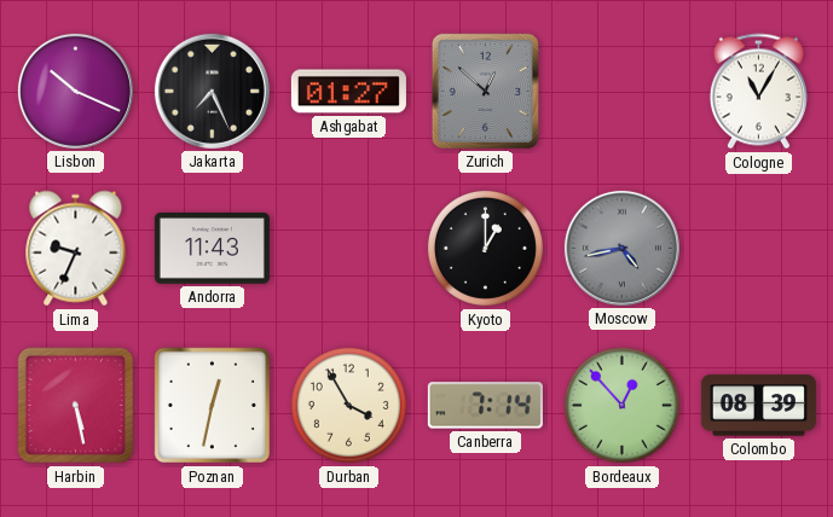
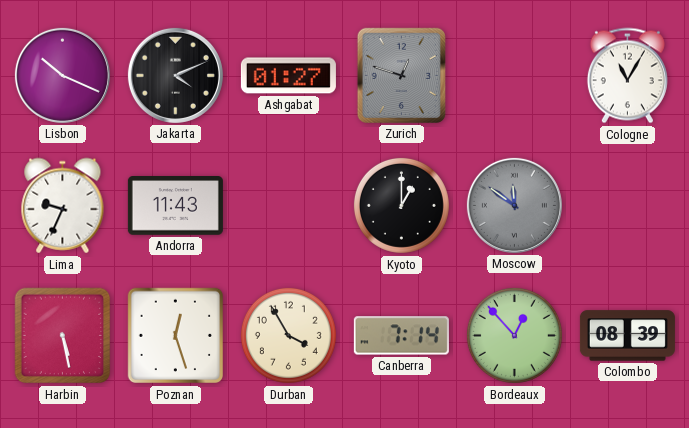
Jakarta: 7:26 -> 4:11
Zurich: 12:52 -> 12:48
Moscow: 4:43 -> 11:51
Poznan: 12:32 -> 12:27
